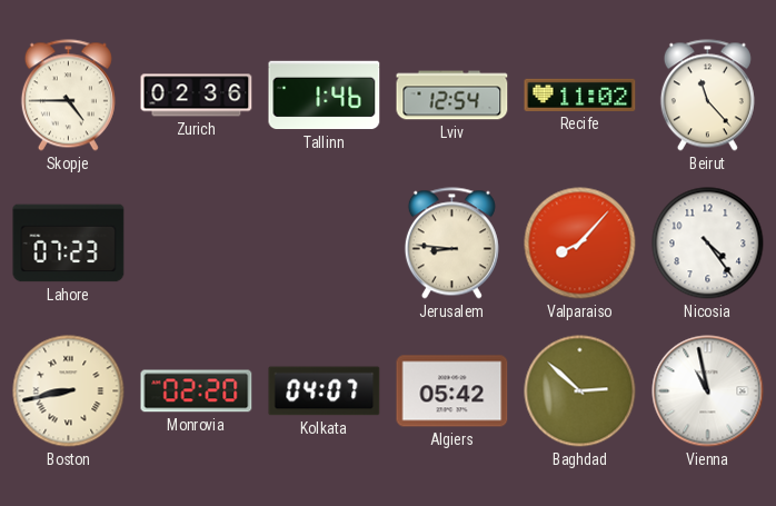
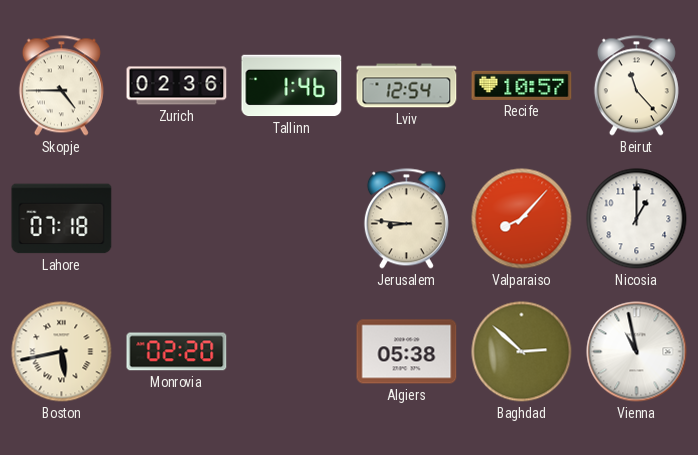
Recife: 11:02 -> 10:57
Lahore: 07:23 -> 07:18
Nicosia: 4:24 -> 1:00
Boston: 8:43 -> 5:43
Kolkata: 04:07 -> none
Algiers: 05:42 -> 05:38
